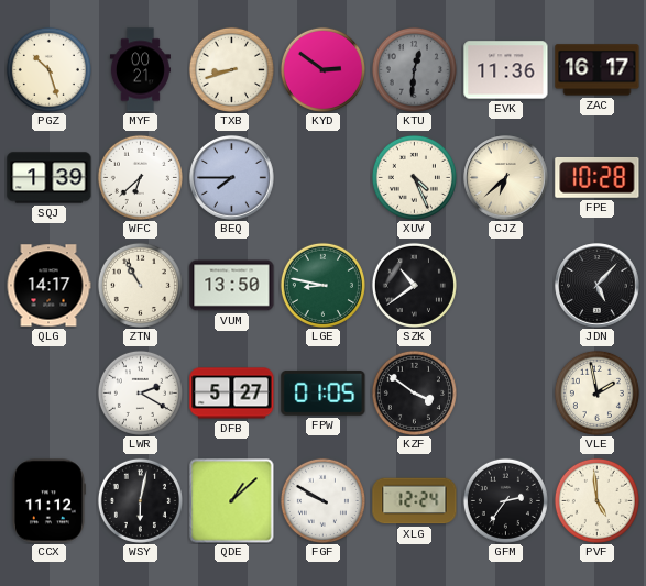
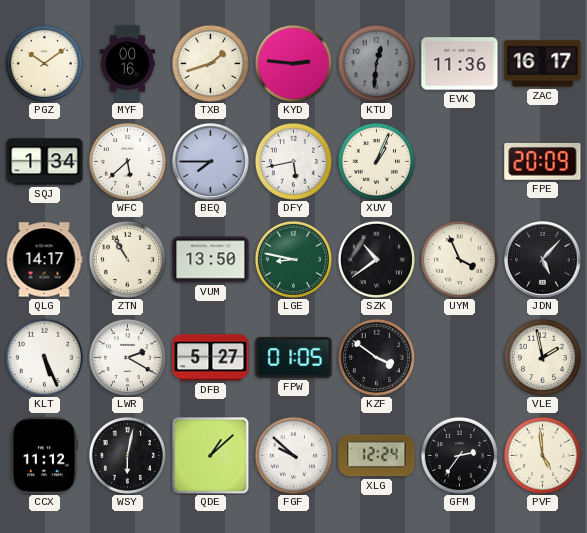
PGZ: 10:27 -> 10:09
MYF: 00:21 -> 00:16
TXB: 8:42 -> 1:42
KYD: 2:51 -> 2:46
SQJ: 1:39 -> 1:34
WFC: 6:38 -> 5:38
DFY: none -> 5:43
XUV: 4:26 -> 1:04
CJZ: 6:38 -> none
FPE: 10:28 -> 20:09
UYM: none -> 3:56
KLT: none -> 5:26
FGF: 9:50 -> 9:52
